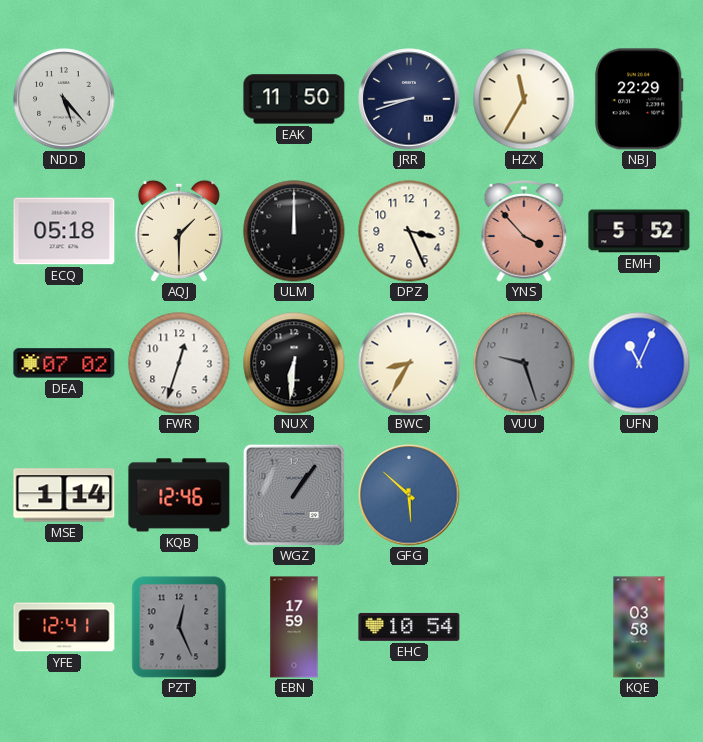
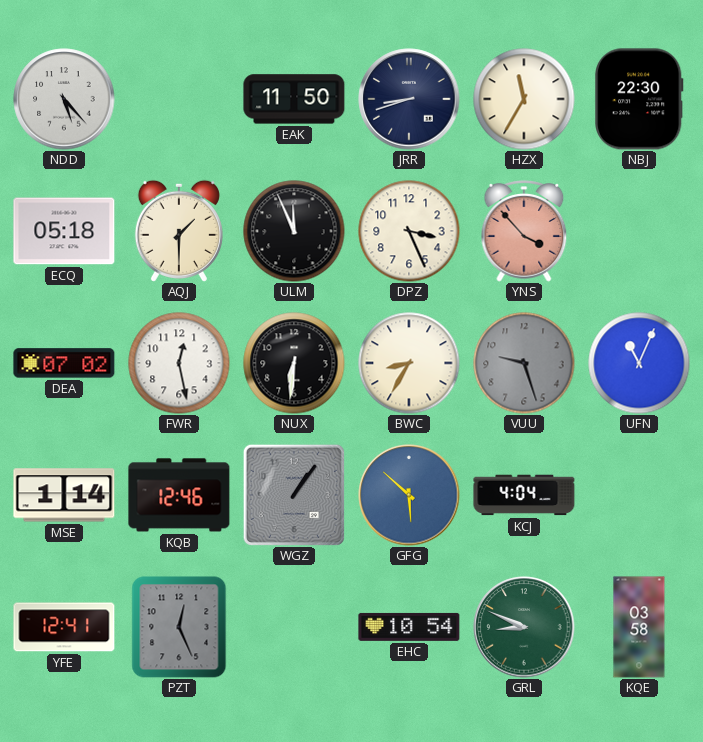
NBJ: 22:29 -> 22:30
ULM: 12:00 -> 11:56
EMH: 5:52 -> none
FWR: 12:33 -> 12:28
KCJ: none -> 4:04
EBN: 17:59 -> none
GRL: none -> 8:49
